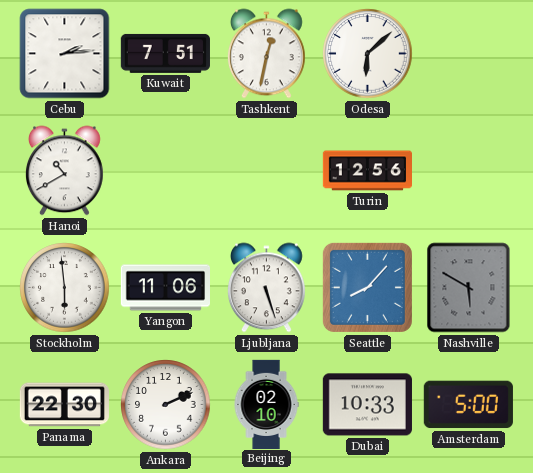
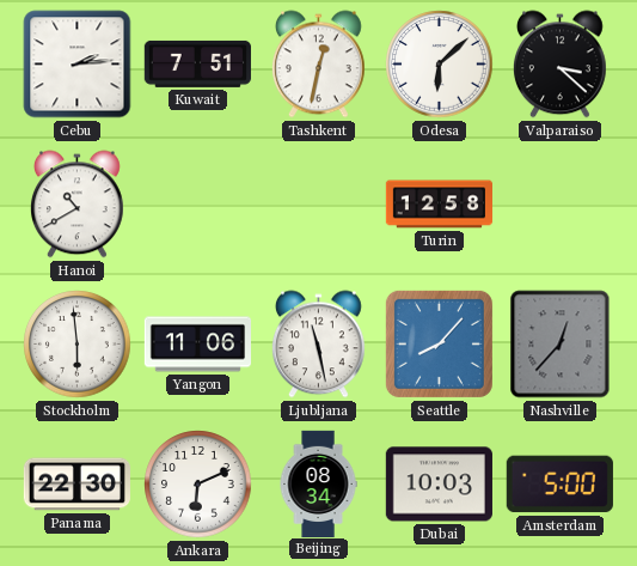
Valparaiso: none -> 3:22
Turin: 12:56 -> 12:58
Ljubljana: 5:27 -> 11:28
Nashville: 5:50 -> 12:37
Ankara: 2:11 -> 6:11
Beijing: 02:10 -> 08:34
Dubai: 10:33 -> 10:03
